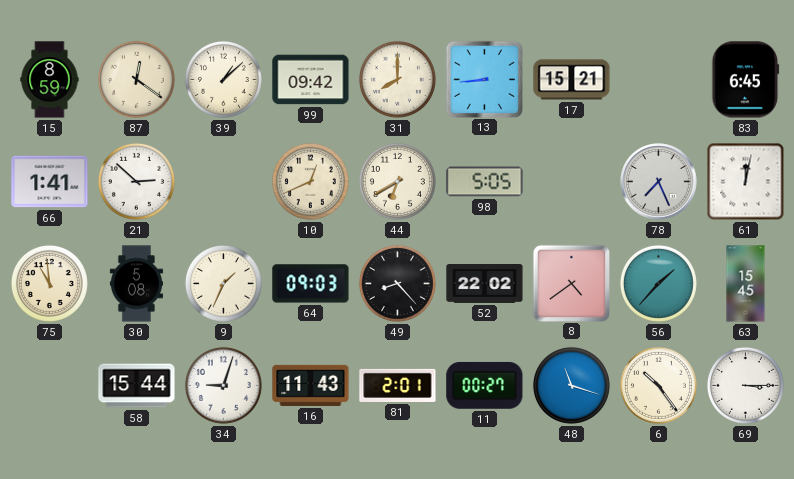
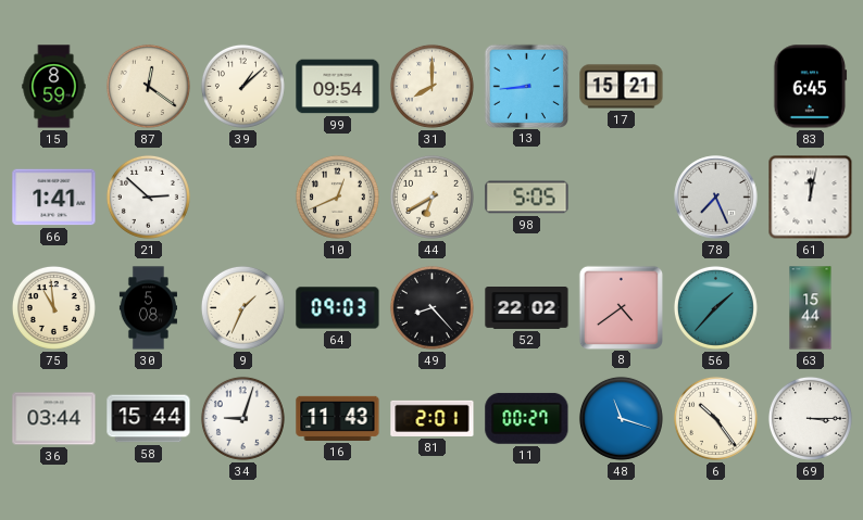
99: 09:42 -> 09:54
63: 15:45 -> 15:44
36: none -> 03:44
